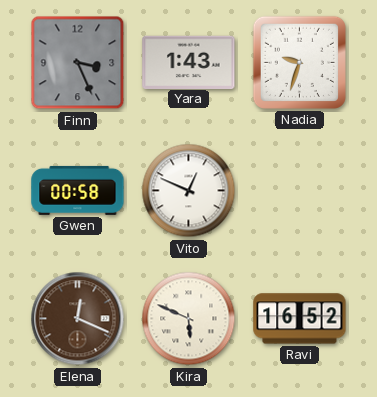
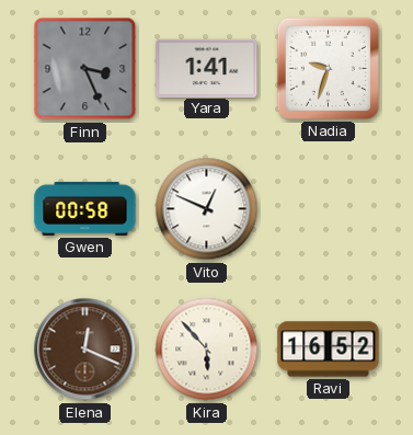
Yara: 1:43 -> 1:41
Kira: 5:49 -> 5:53
